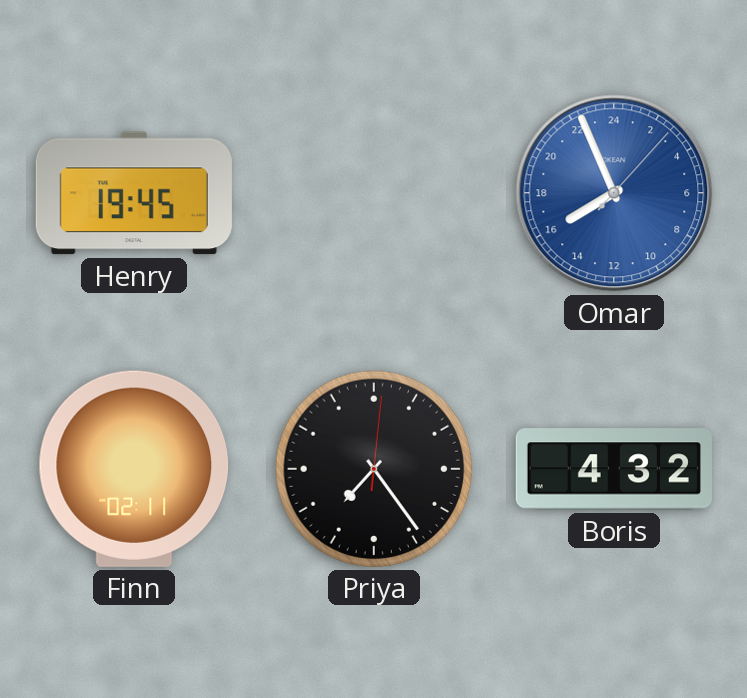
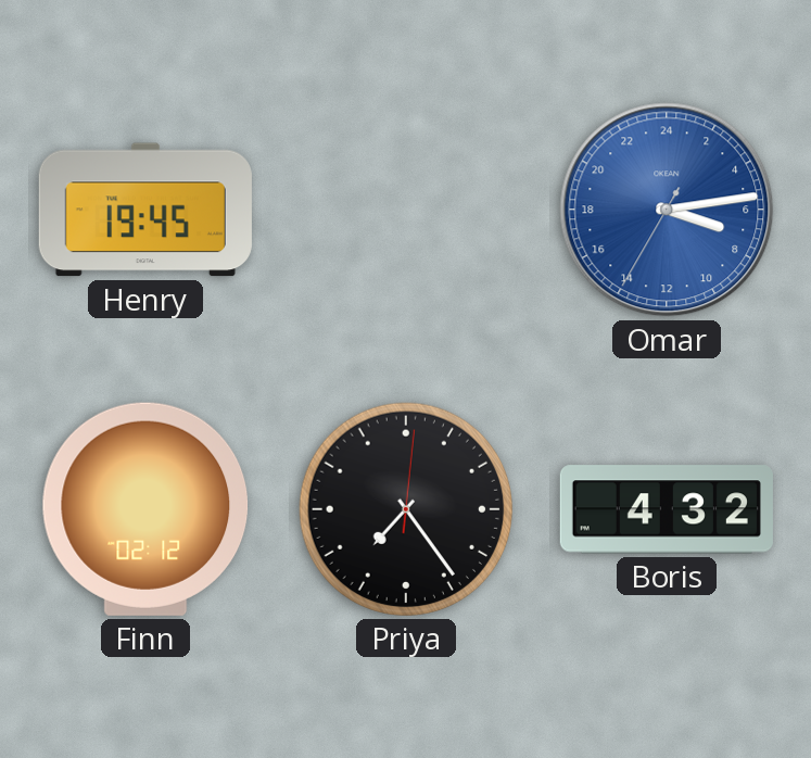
Omar: 15:56 -> 7:13
Finn: 02:11 -> 02:12
